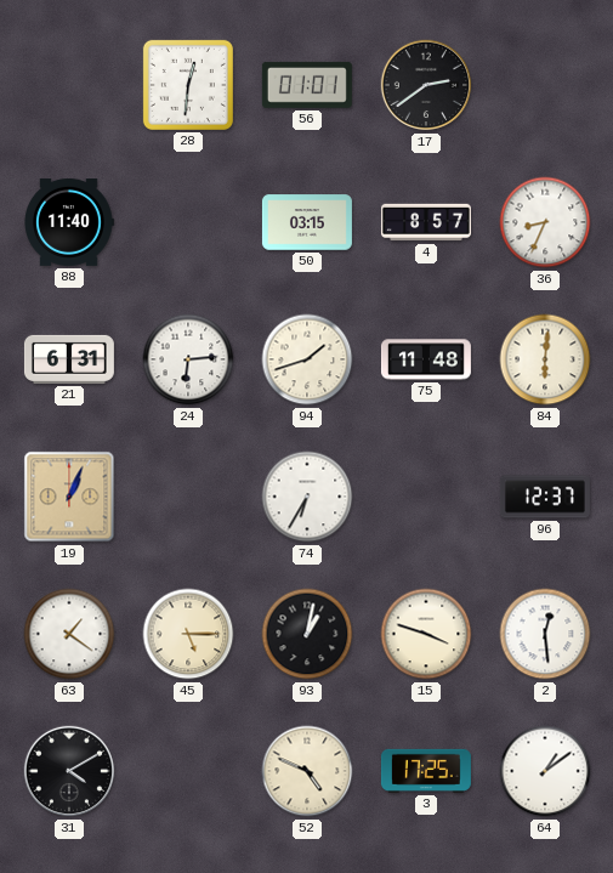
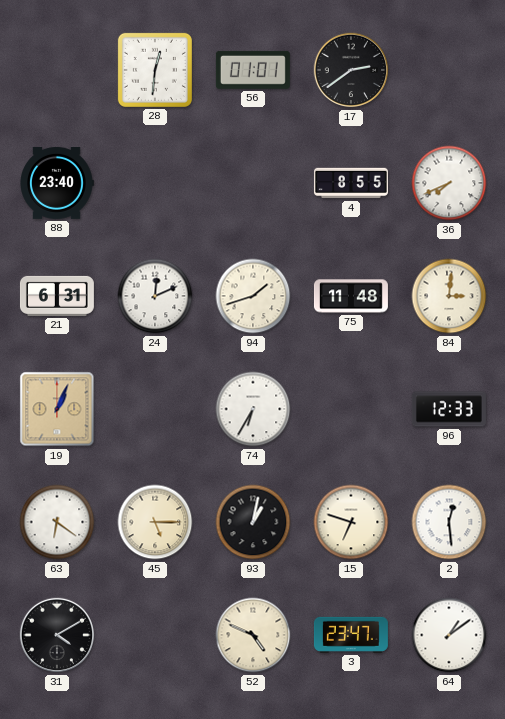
88: 11:40 -> 23:40
50: 03:15 -> none
4: 8:57 -> 8:55
36: 8:34 -> 7:41
24: 6:14 -> 12:11
84: 6:01 -> 3:01
96: 12:37 -> 12:33
63: 1:21 -> 6:21
15: 3:48 -> 6:48
3: 17:25 -> 23:47
